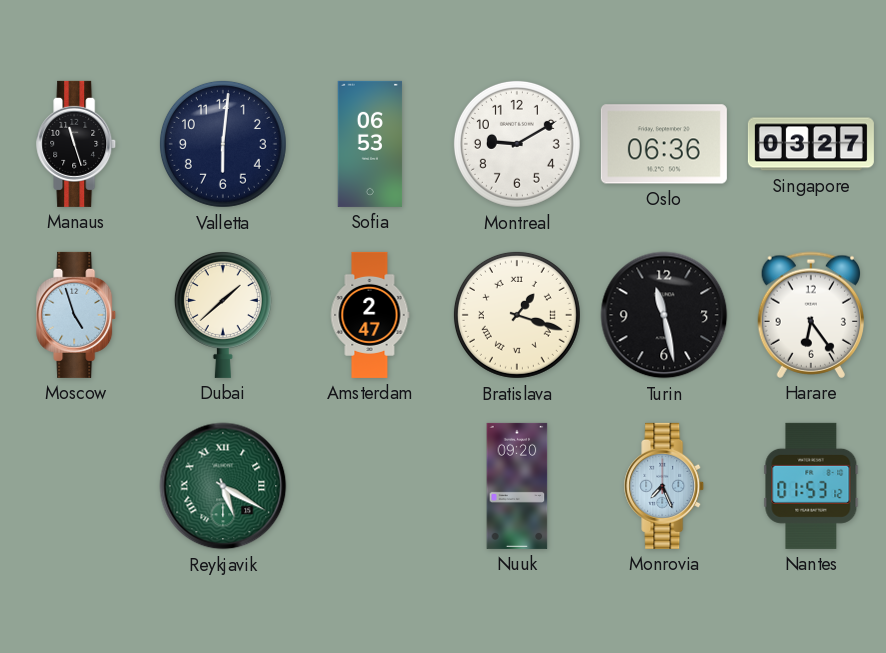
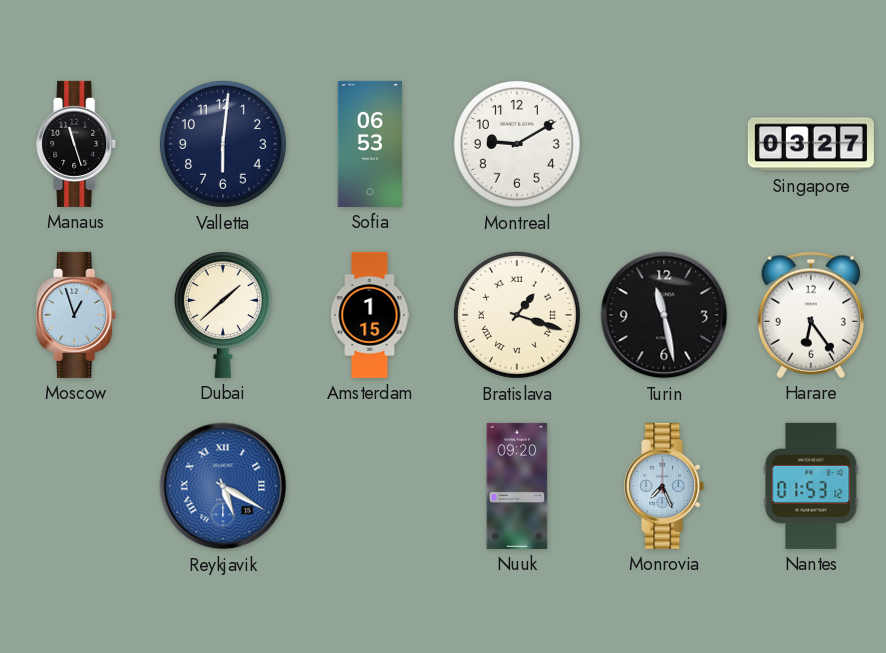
Oslo: 06:36 -> none
Moscow: 4:57 -> 12:57
Amsterdam: 2:47 -> 1:15
Reykjavik dial: green -> blue
